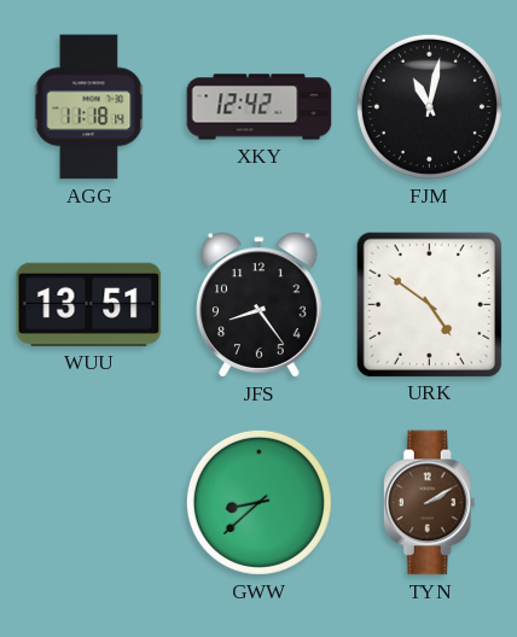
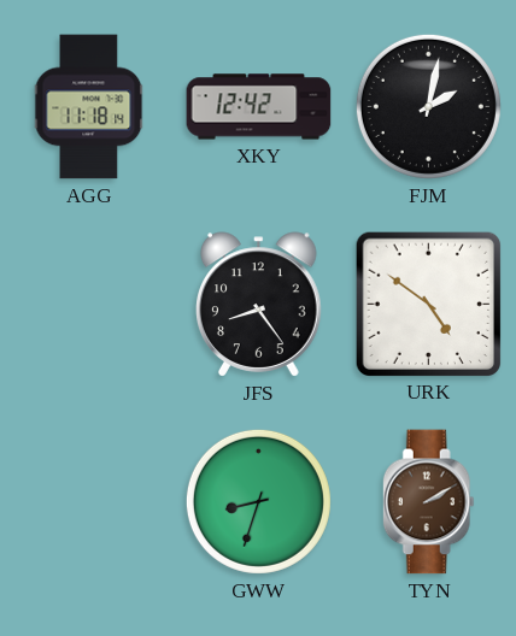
FJM: 11:02 -> 2:02
WUU: 13:51 -> none
GWW: 8:38 -> 8:33
